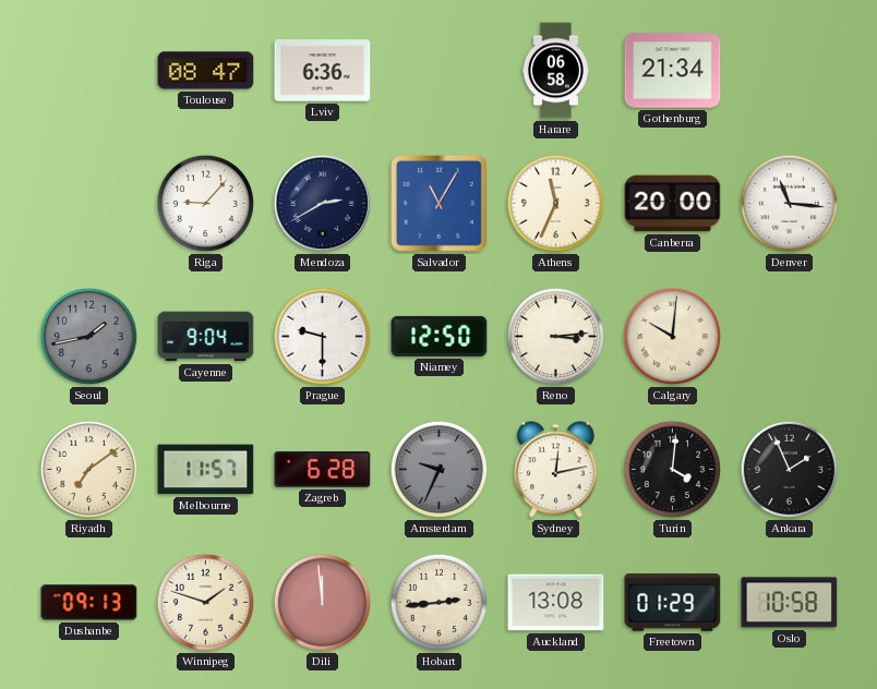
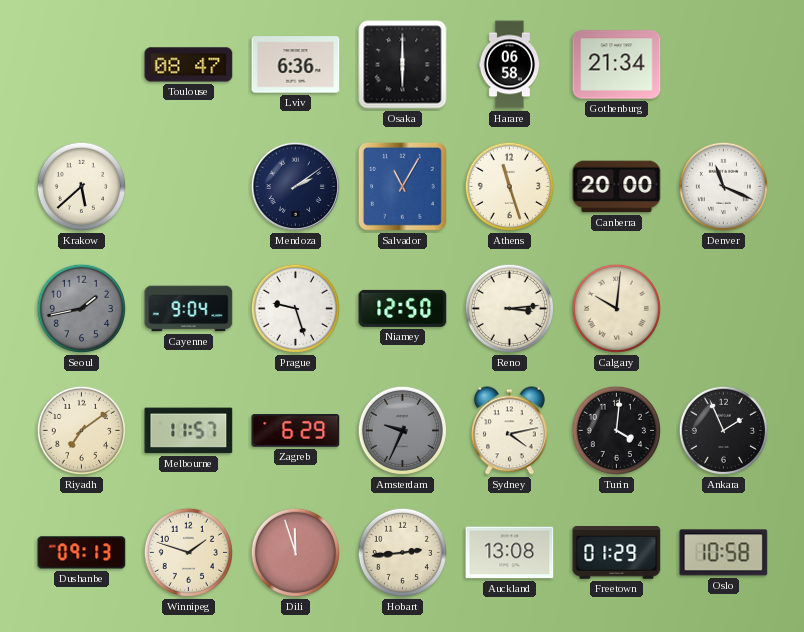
Osaka: none -> 6:00
Krakow: none -> 5:38
Riga: 9:07 -> none
Mendoza: 2:40 -> 2:09
Athens: 11:34 -> 11:27
Denver: 11:16 -> 11:19
Prague: 9:30 -> 9:27
Zagreb: 6:28 -> 6:29
Sydney: 12:13 -> 4:13
Dili: 11:59 -> 11:57
